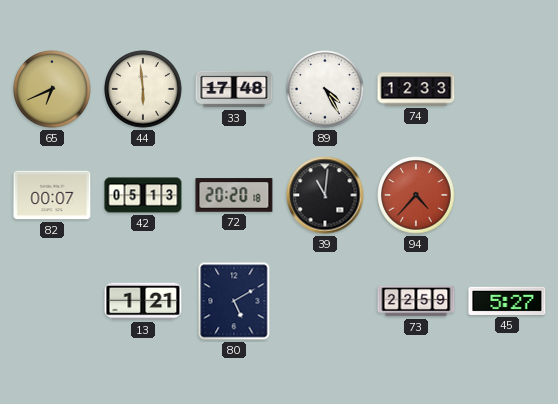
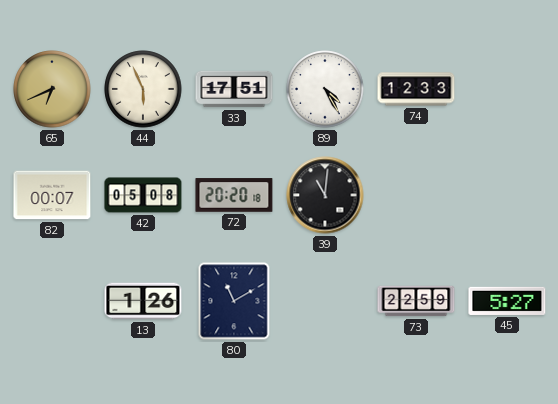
44: 5:59 -> 5:56
33: 17:48 -> 17:51
42: 05:13 -> 05:08
94: 4:37 -> none
13: 1:21 -> 1:26
80: 5:10 -> 11:10
